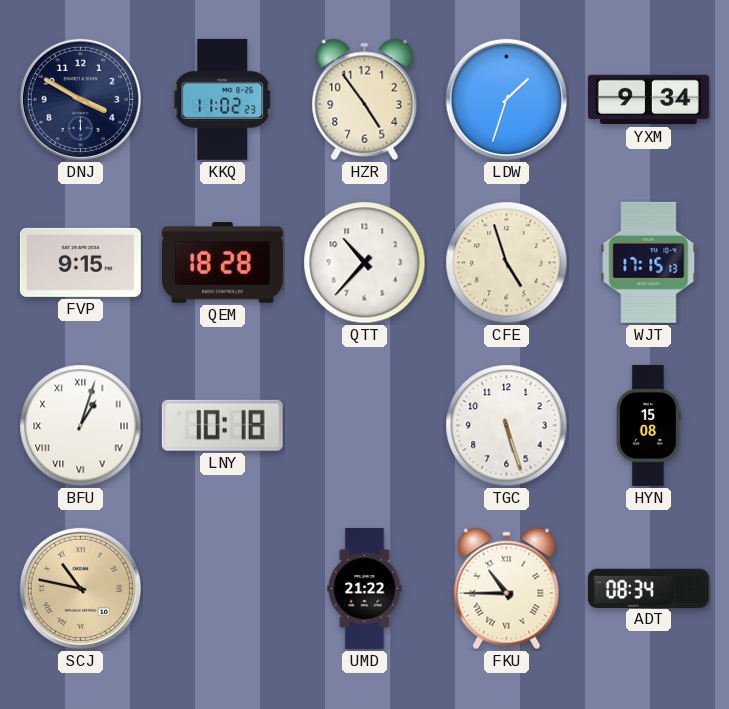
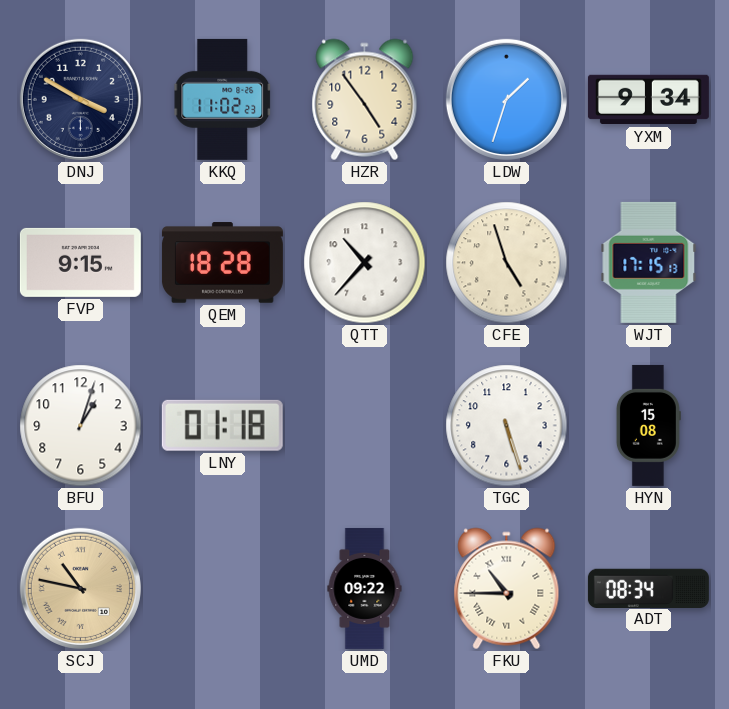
BFU numerals: Roman -> Arabic
LNY: 10:18 -> 01:18
UMD: 21:22 -> 09:22
